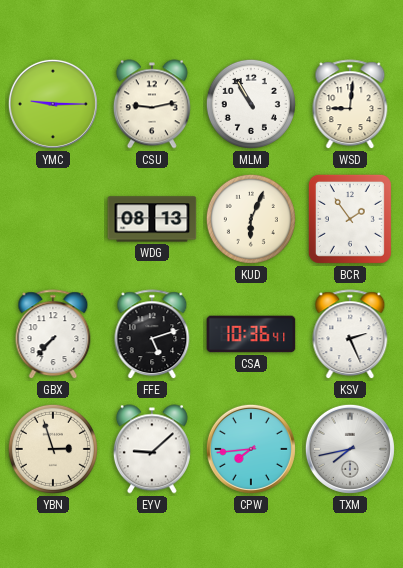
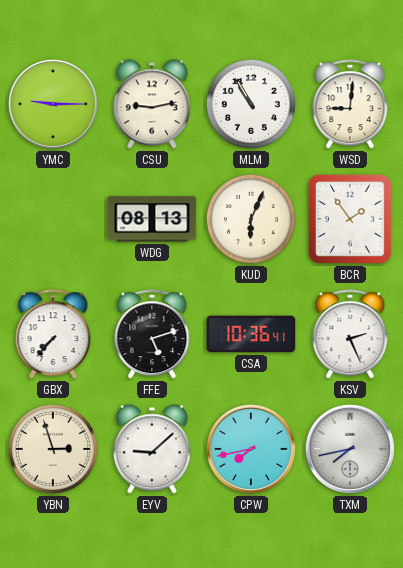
CPW: 7:44 -> 7:43
